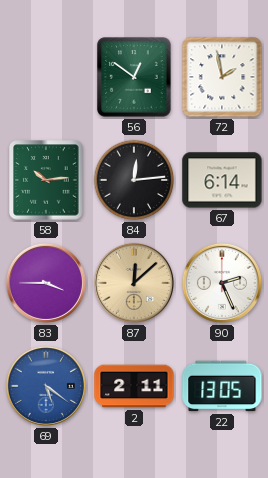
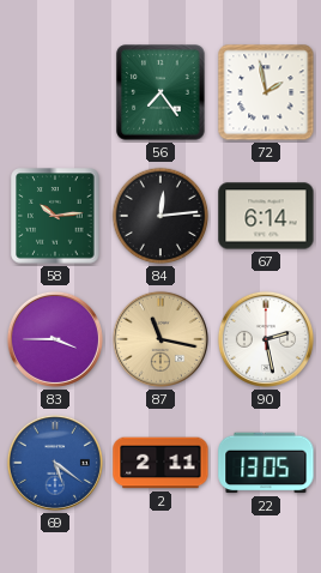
56: 12:51 -> 7:24
87: 12:08 -> 11:17
90: 2:26 -> 2:28
